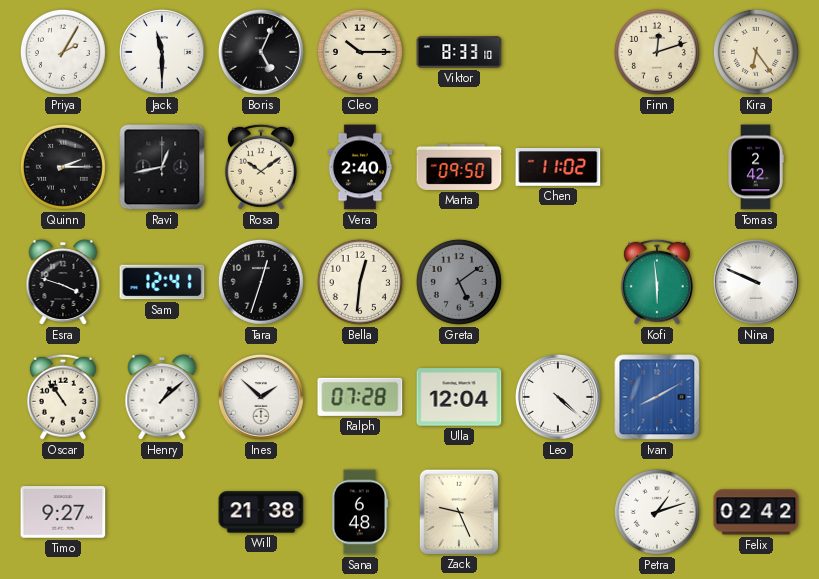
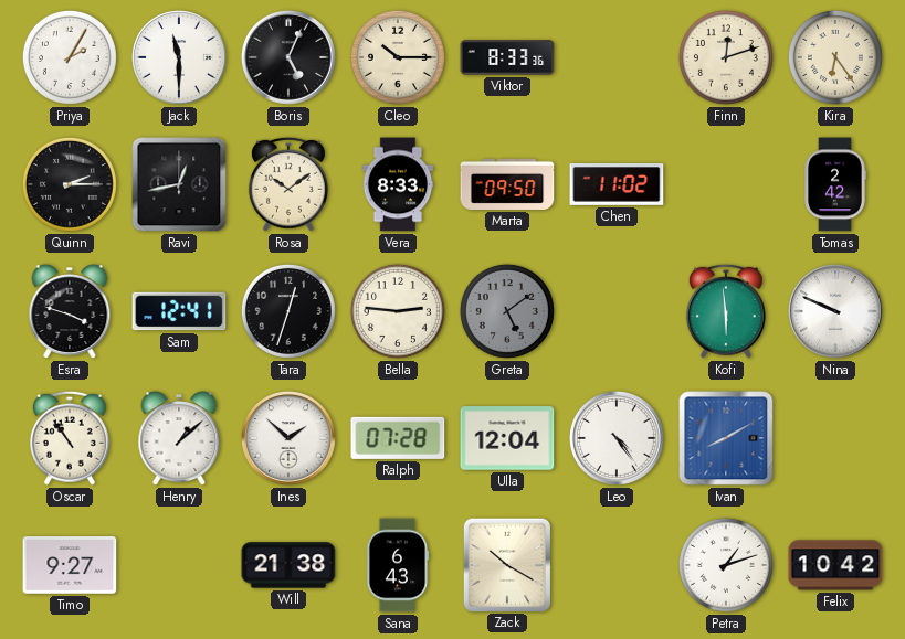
Viktor: 8:33:10 -> 8:33:36
Vera: 2:40 -> 8:33
Bella: 12:31 -> 2:46
Leo: 4:22 -> 4:24
Sana: 6:48 -> 6:43
Zack: 9:26 -> 10:20
Felix: 02:42 -> 10:42
